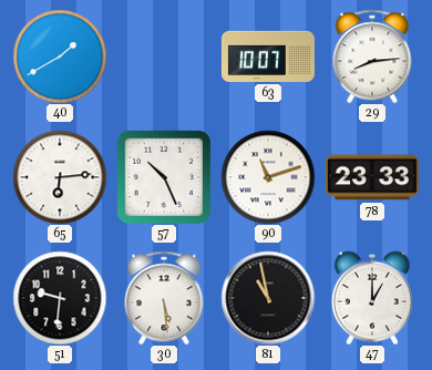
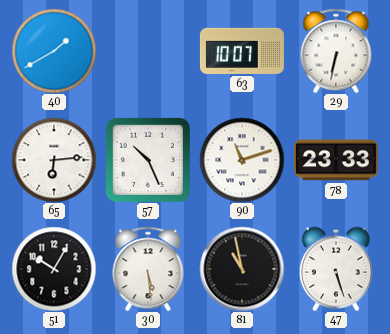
29: 8:14 -> 6:32
51: 9:31 -> 10:05
47: 1:00 -> 5:27
